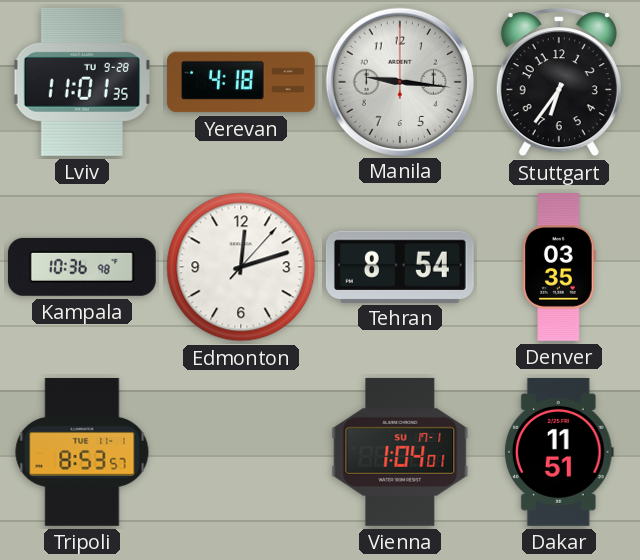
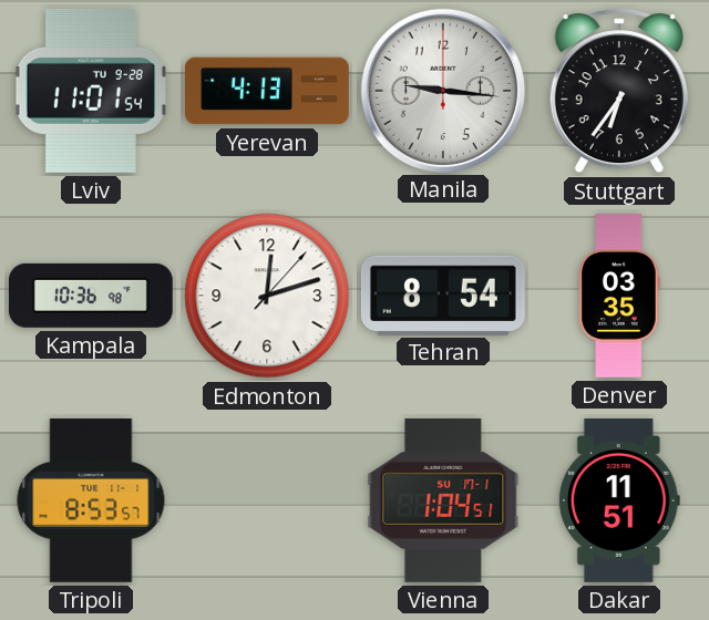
Lviv: 11:01:35 -> 11:01:54
Yerevan: 4:18 -> 4:13
Vienna: 1:04:01 -> 1:04:51
